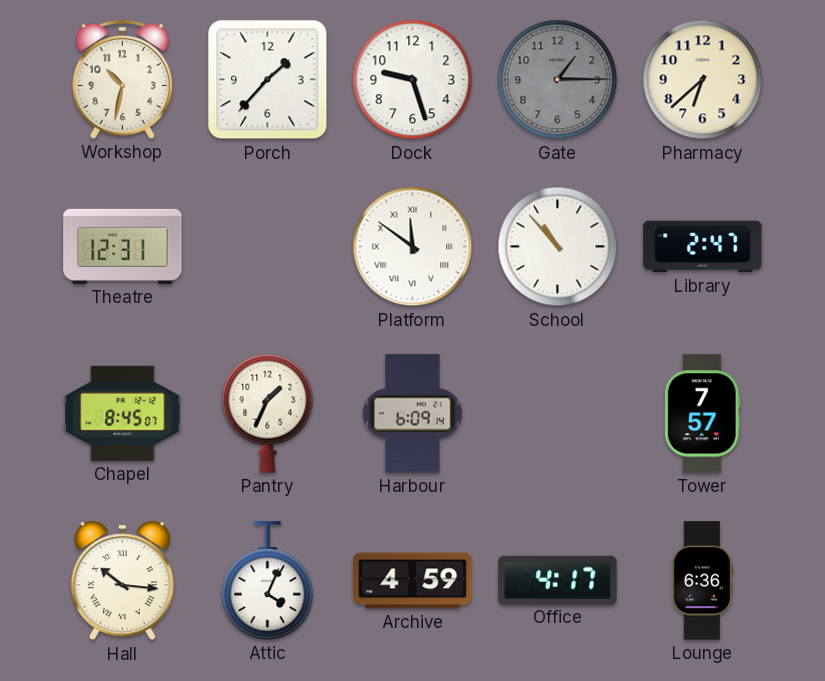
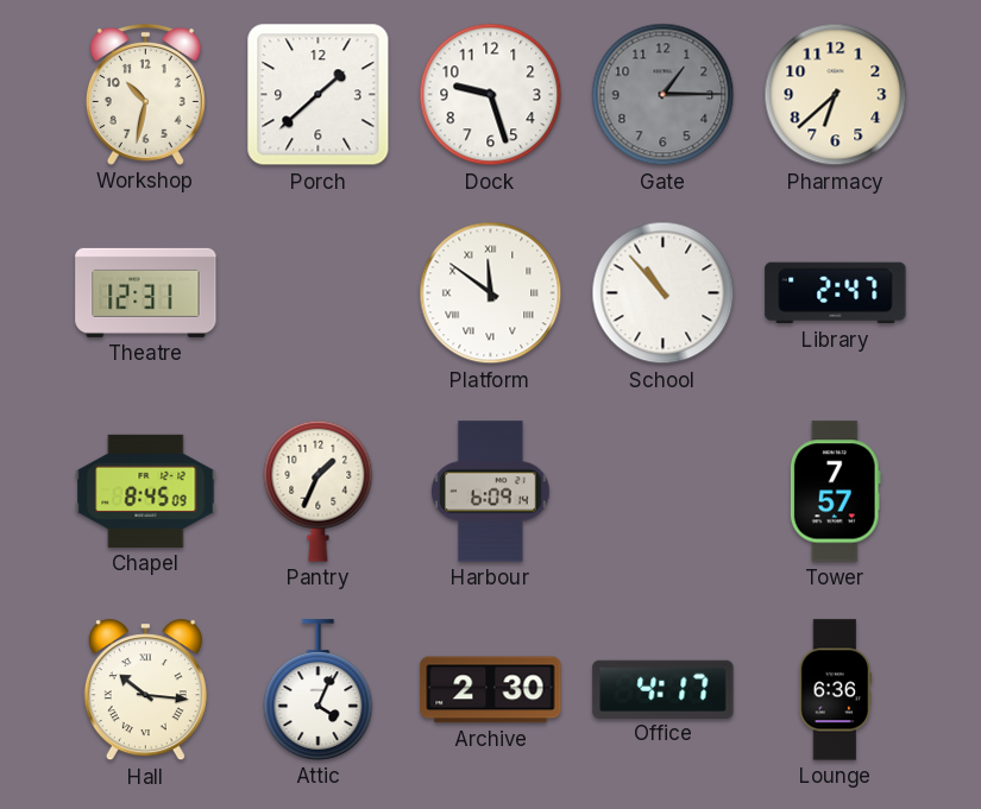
Porch: 1:37 -> 1:38
Chapel: 8:45:07 -> 8:45:09
Archive: 4:59 -> 2:30
